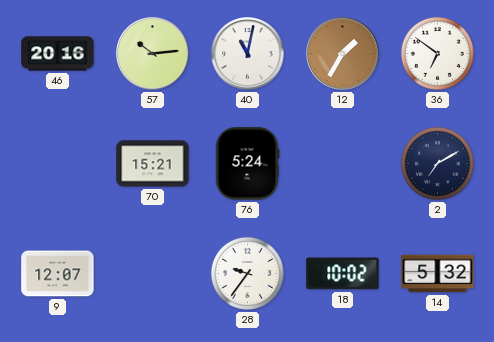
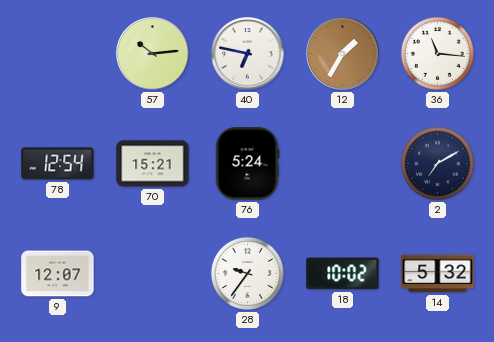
46: 20:16 -> none
40: 11:02 -> 6:47
36: 6:51 -> 11:16
78: none -> 12:54
